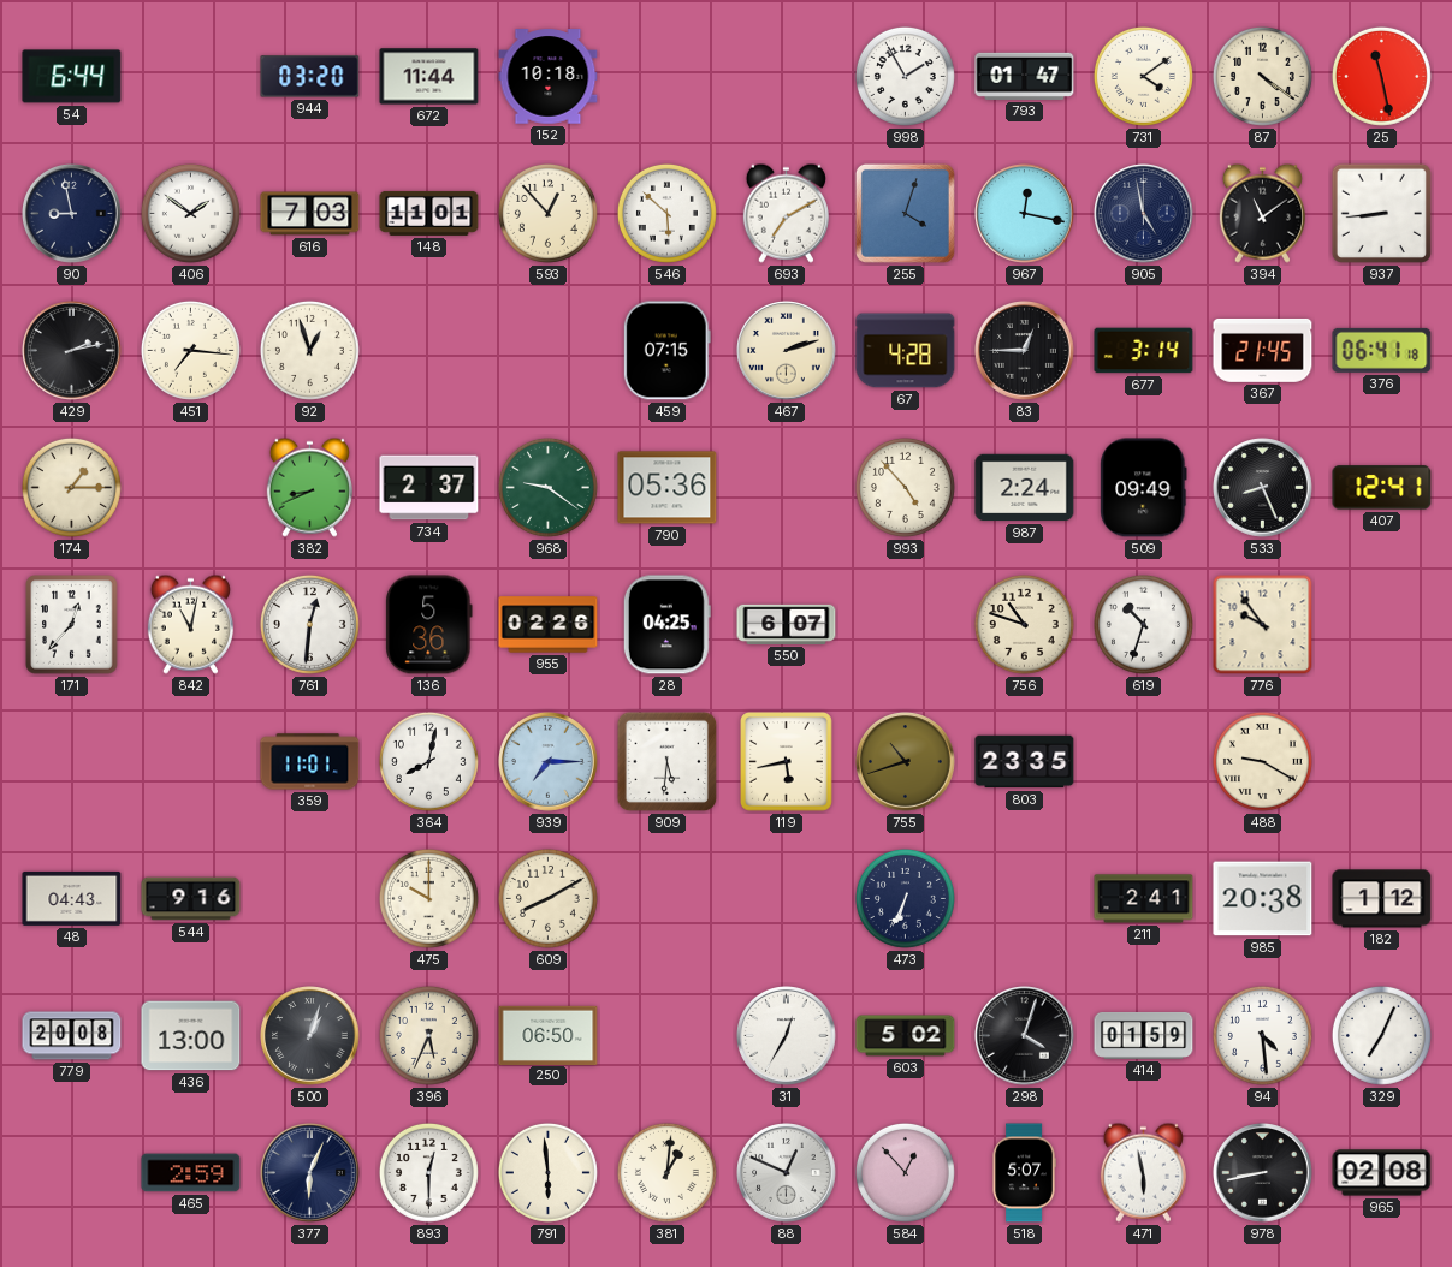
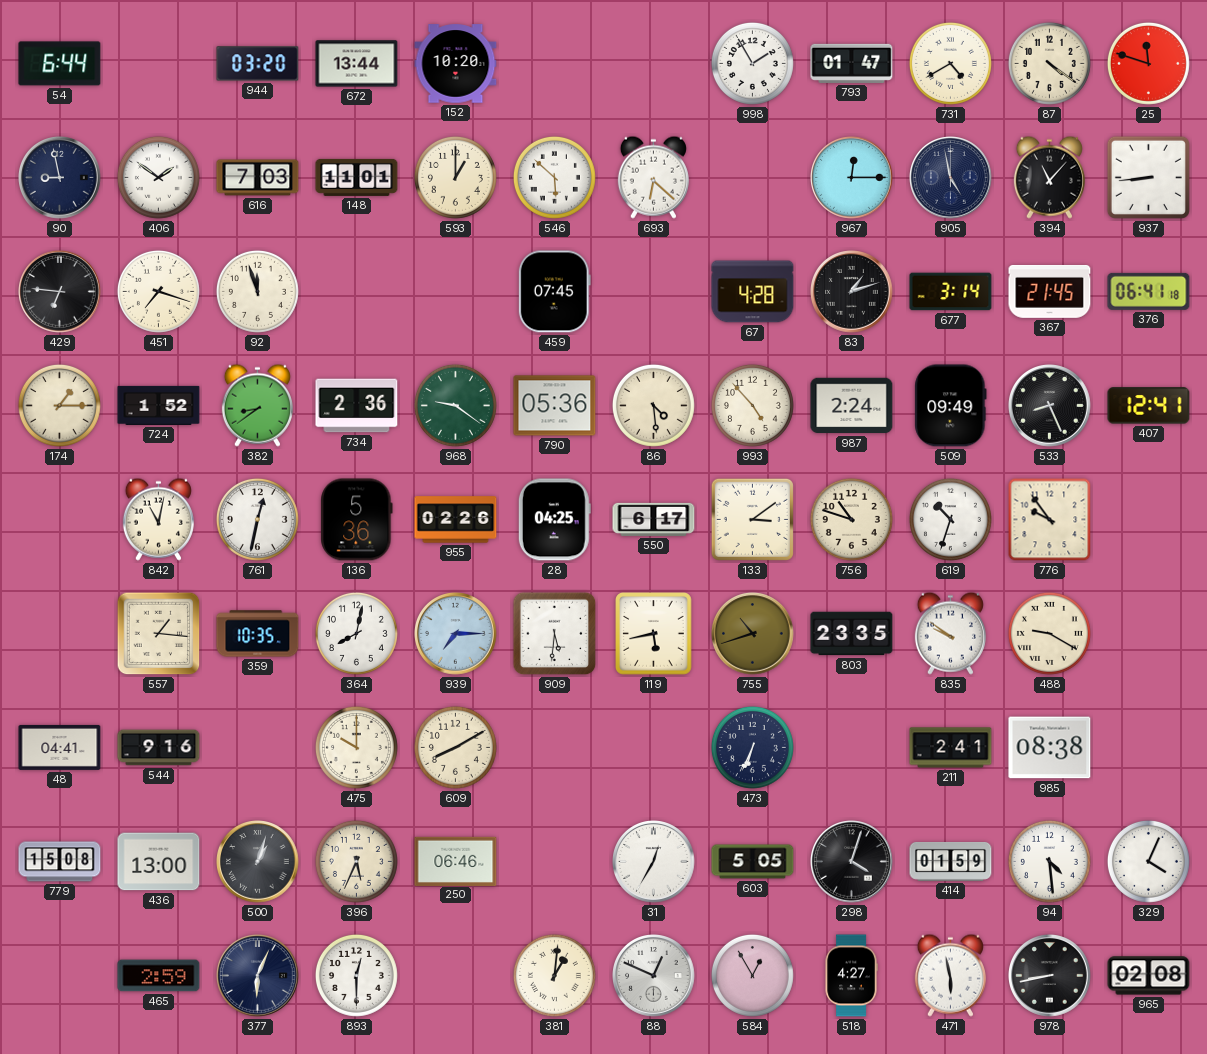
672: 11:44 -> 13:44
152: 10:18 -> 10:20
731: 4:09 -> 4:40
25: 11:28 -> 11:48
593: 12:53 -> 1:00
693: 7:10 -> 6:22
255: 4:03 -> none
967: 12:17 -> 12:15
394: 11:09 -> 11:07
429: 2:13 -> 6:46
451: 7:16 -> 7:18
92: 12:57 -> 11:57
459: 07:15 -> 07:45
467: 2:12 -> none
83: 12:45 -> 1:12
724: none -> 1:52
382: 8:41 -> 8:39
734: 2:37 -> 2:36
86: none -> 4:29
171: 12:37 -> none
761: 12:31 -> 12:32
550: 6:07 -> 6:17
133: none -> 3:09
557: none -> 1:16
359: 11:01 -> 10:35
835: none -> 9:51
48: 04:43 -> 04:41
985: 20:38 -> 08:38
182: 1:12 -> none
779: 20:08 -> 15:08
250: 06:50 -> 06:46
603: 5:02 -> 5:05
329: 7:04 -> 4:04
791: 5:59 -> none
584: 12:53 -> 12:55
518: 5:07 -> 4:27
